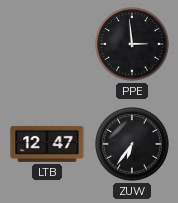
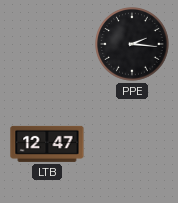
PPE: 2:59 -> 2:16
ZUW: 6:36 -> none
